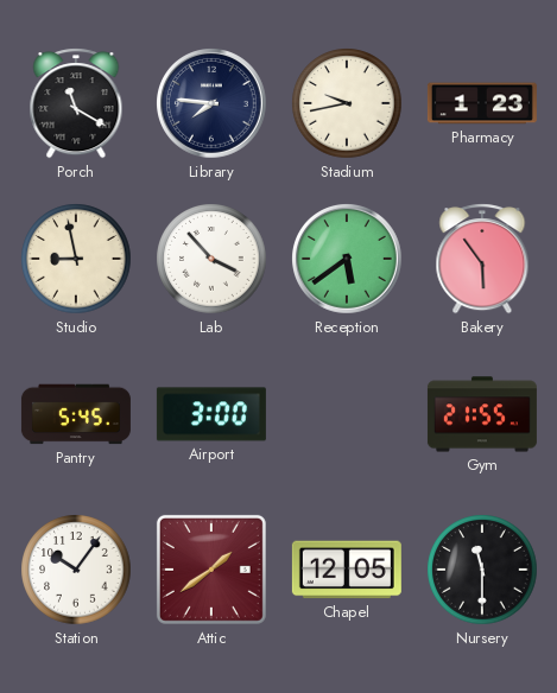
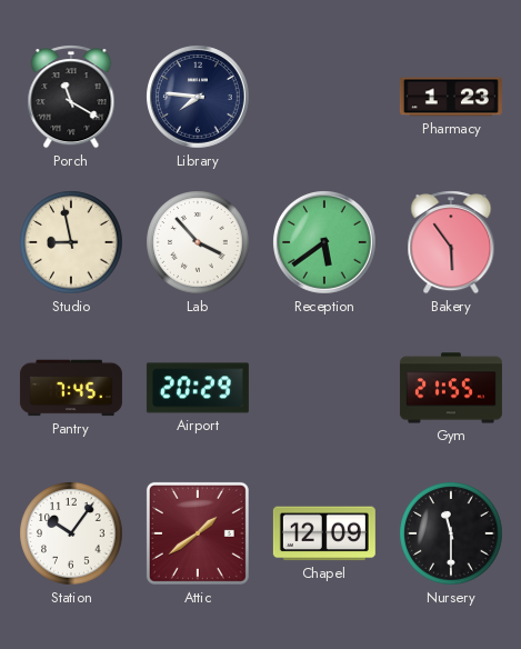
Stadium: 9:43 -> none
Pantry: 5:45 -> 7:45
Airport: 3:00 -> 20:29
Chapel: 12:05 -> 12:09
